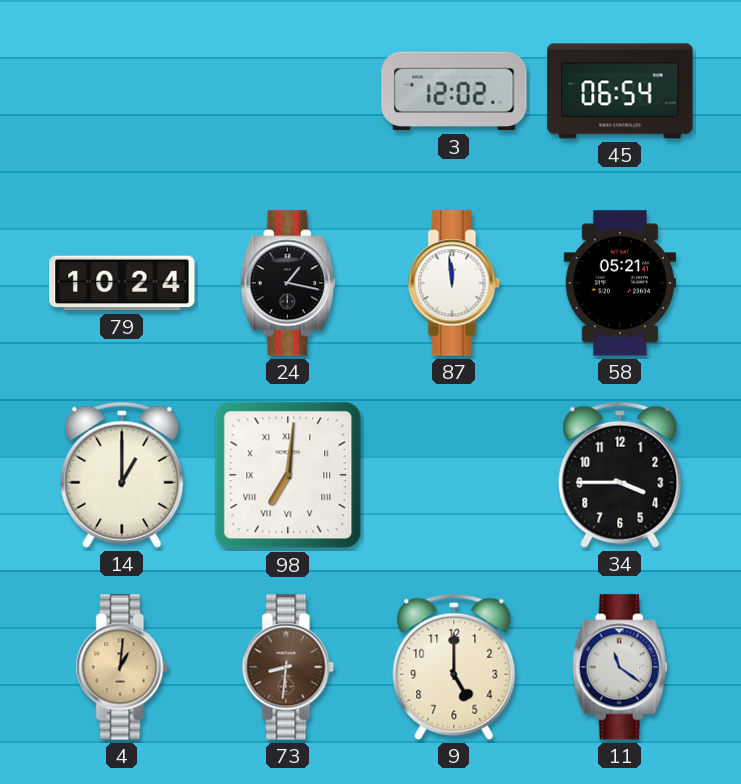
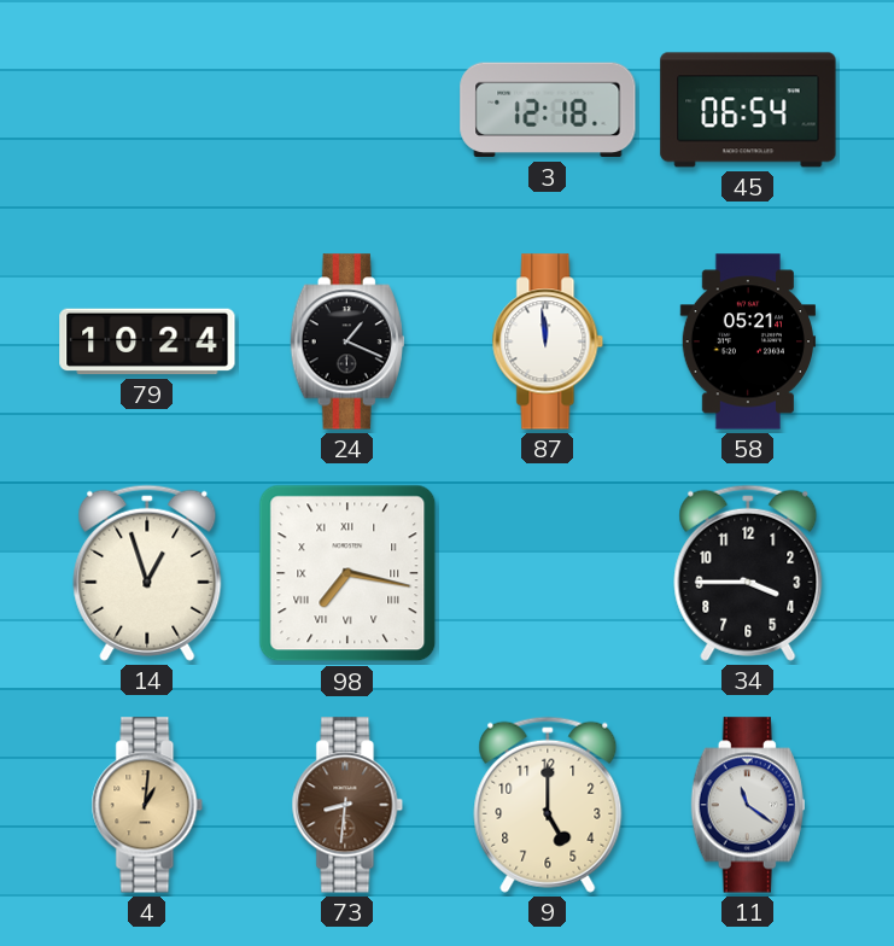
3: 12:02 -> 12:18
24: 1:17 -> 1:19
14: 1:00 -> 12:57
98: 7:01 -> 7:17
